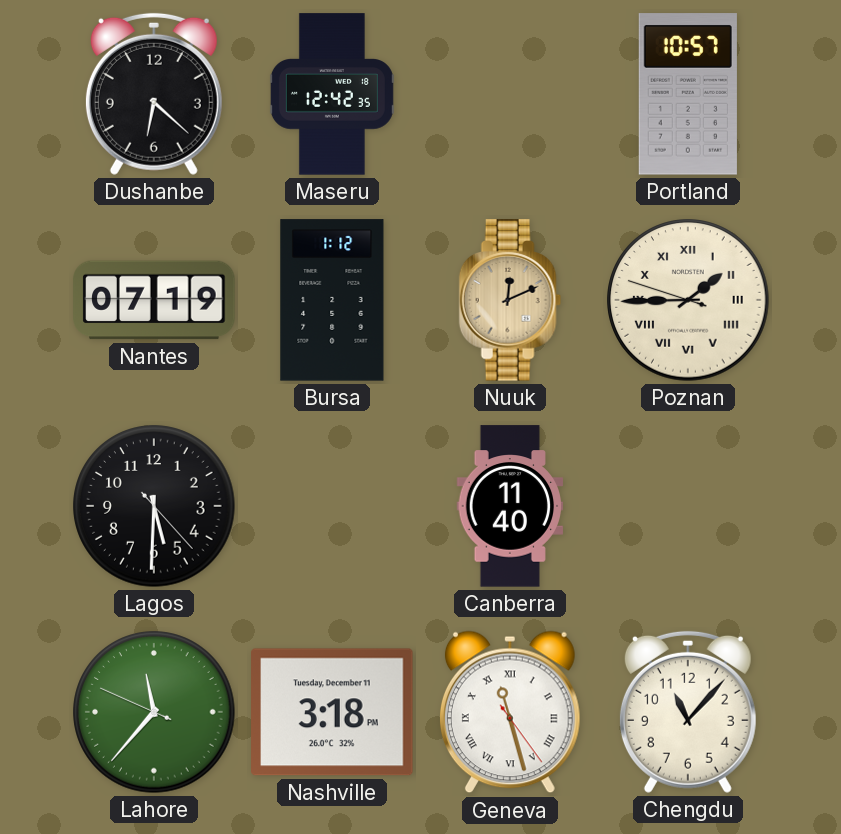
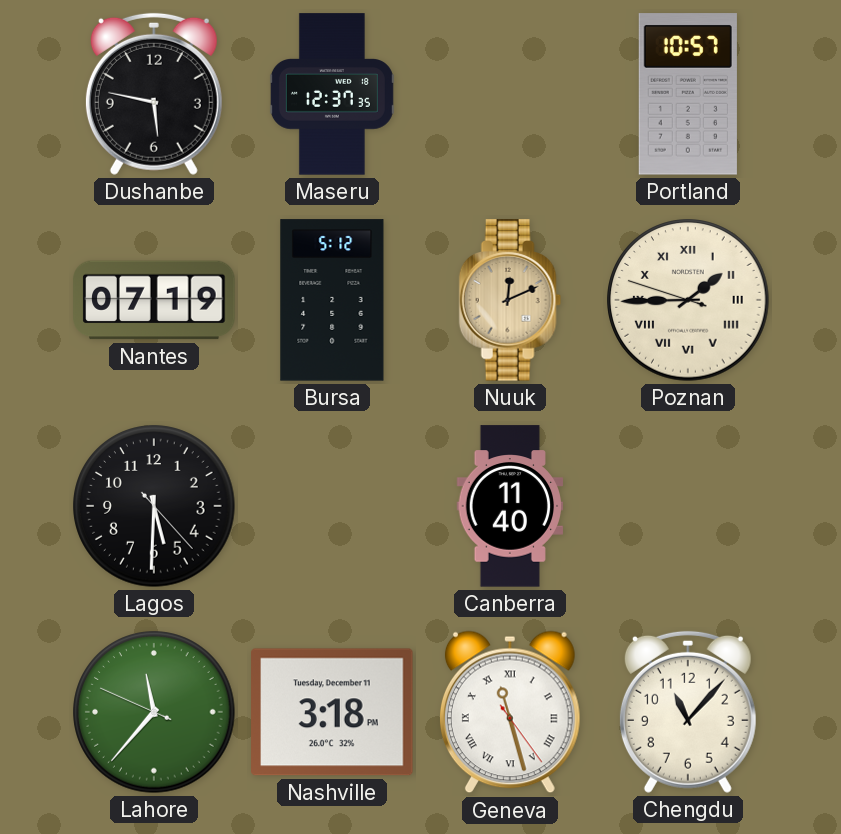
Dushanbe: 6:22 -> 5:47
Maseru: 12:42 -> 12:37
Bursa: 1:12 -> 5:12
